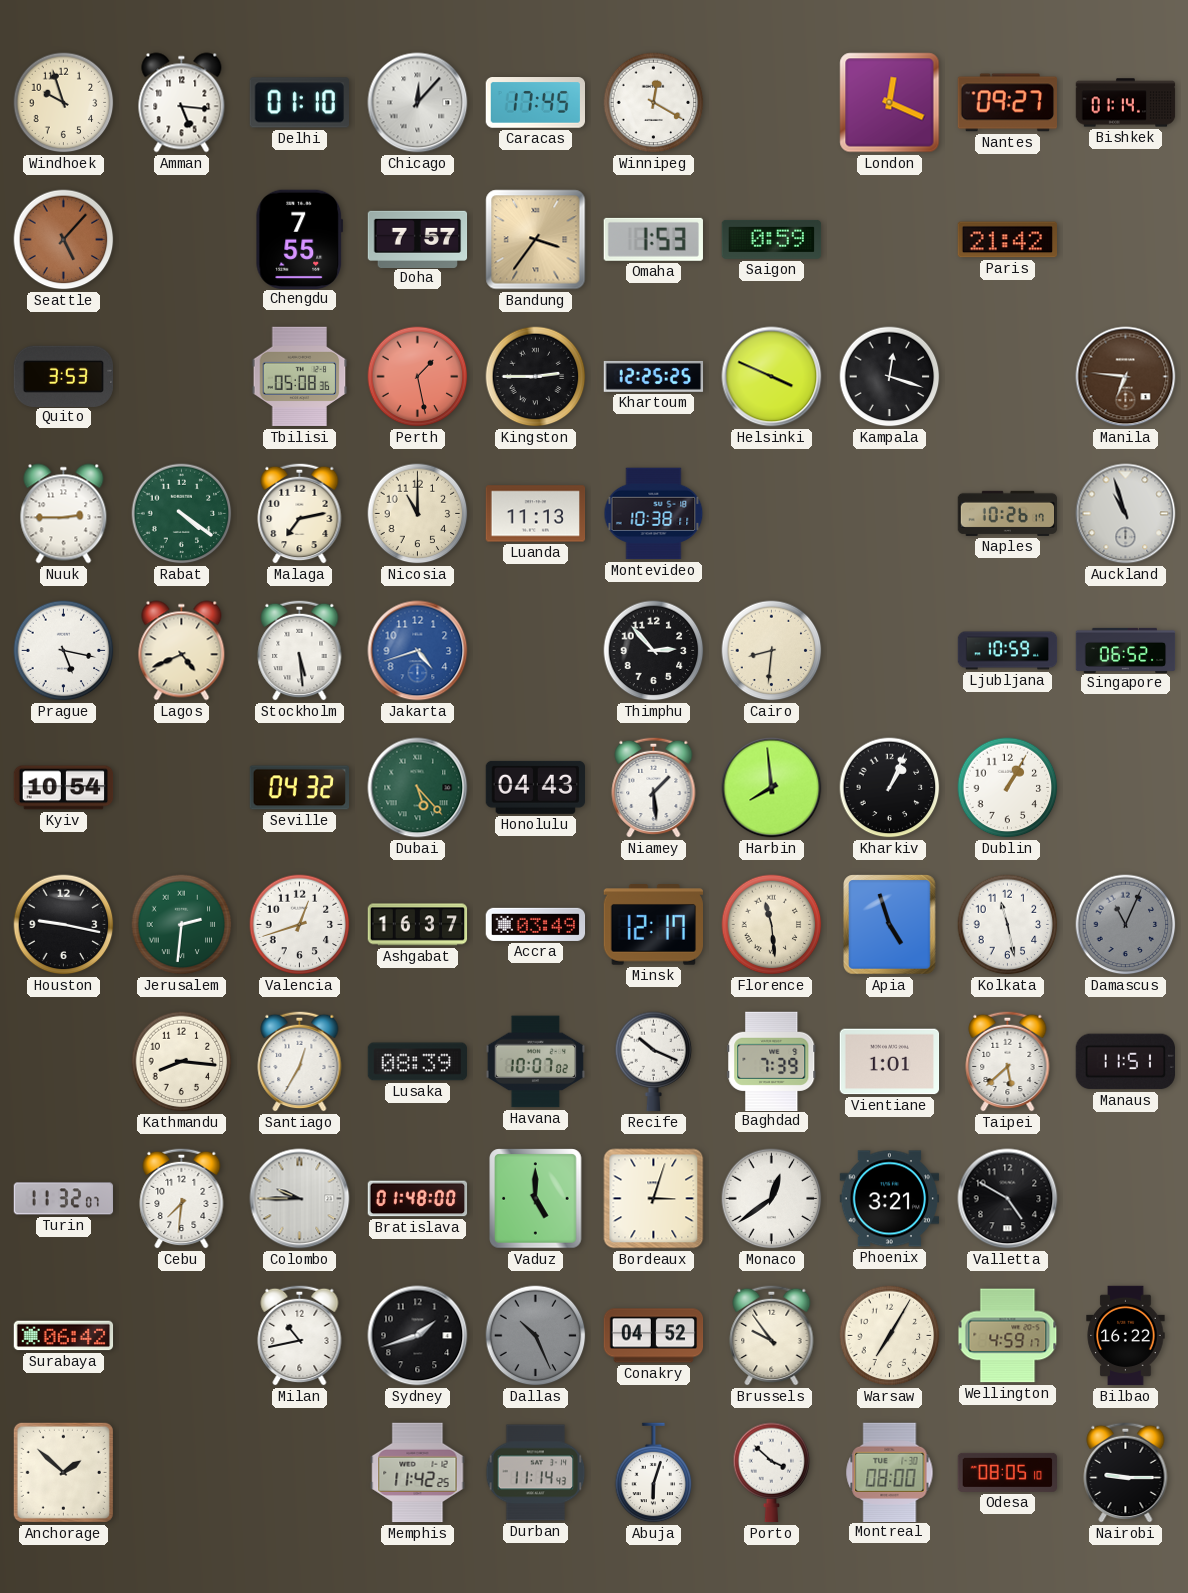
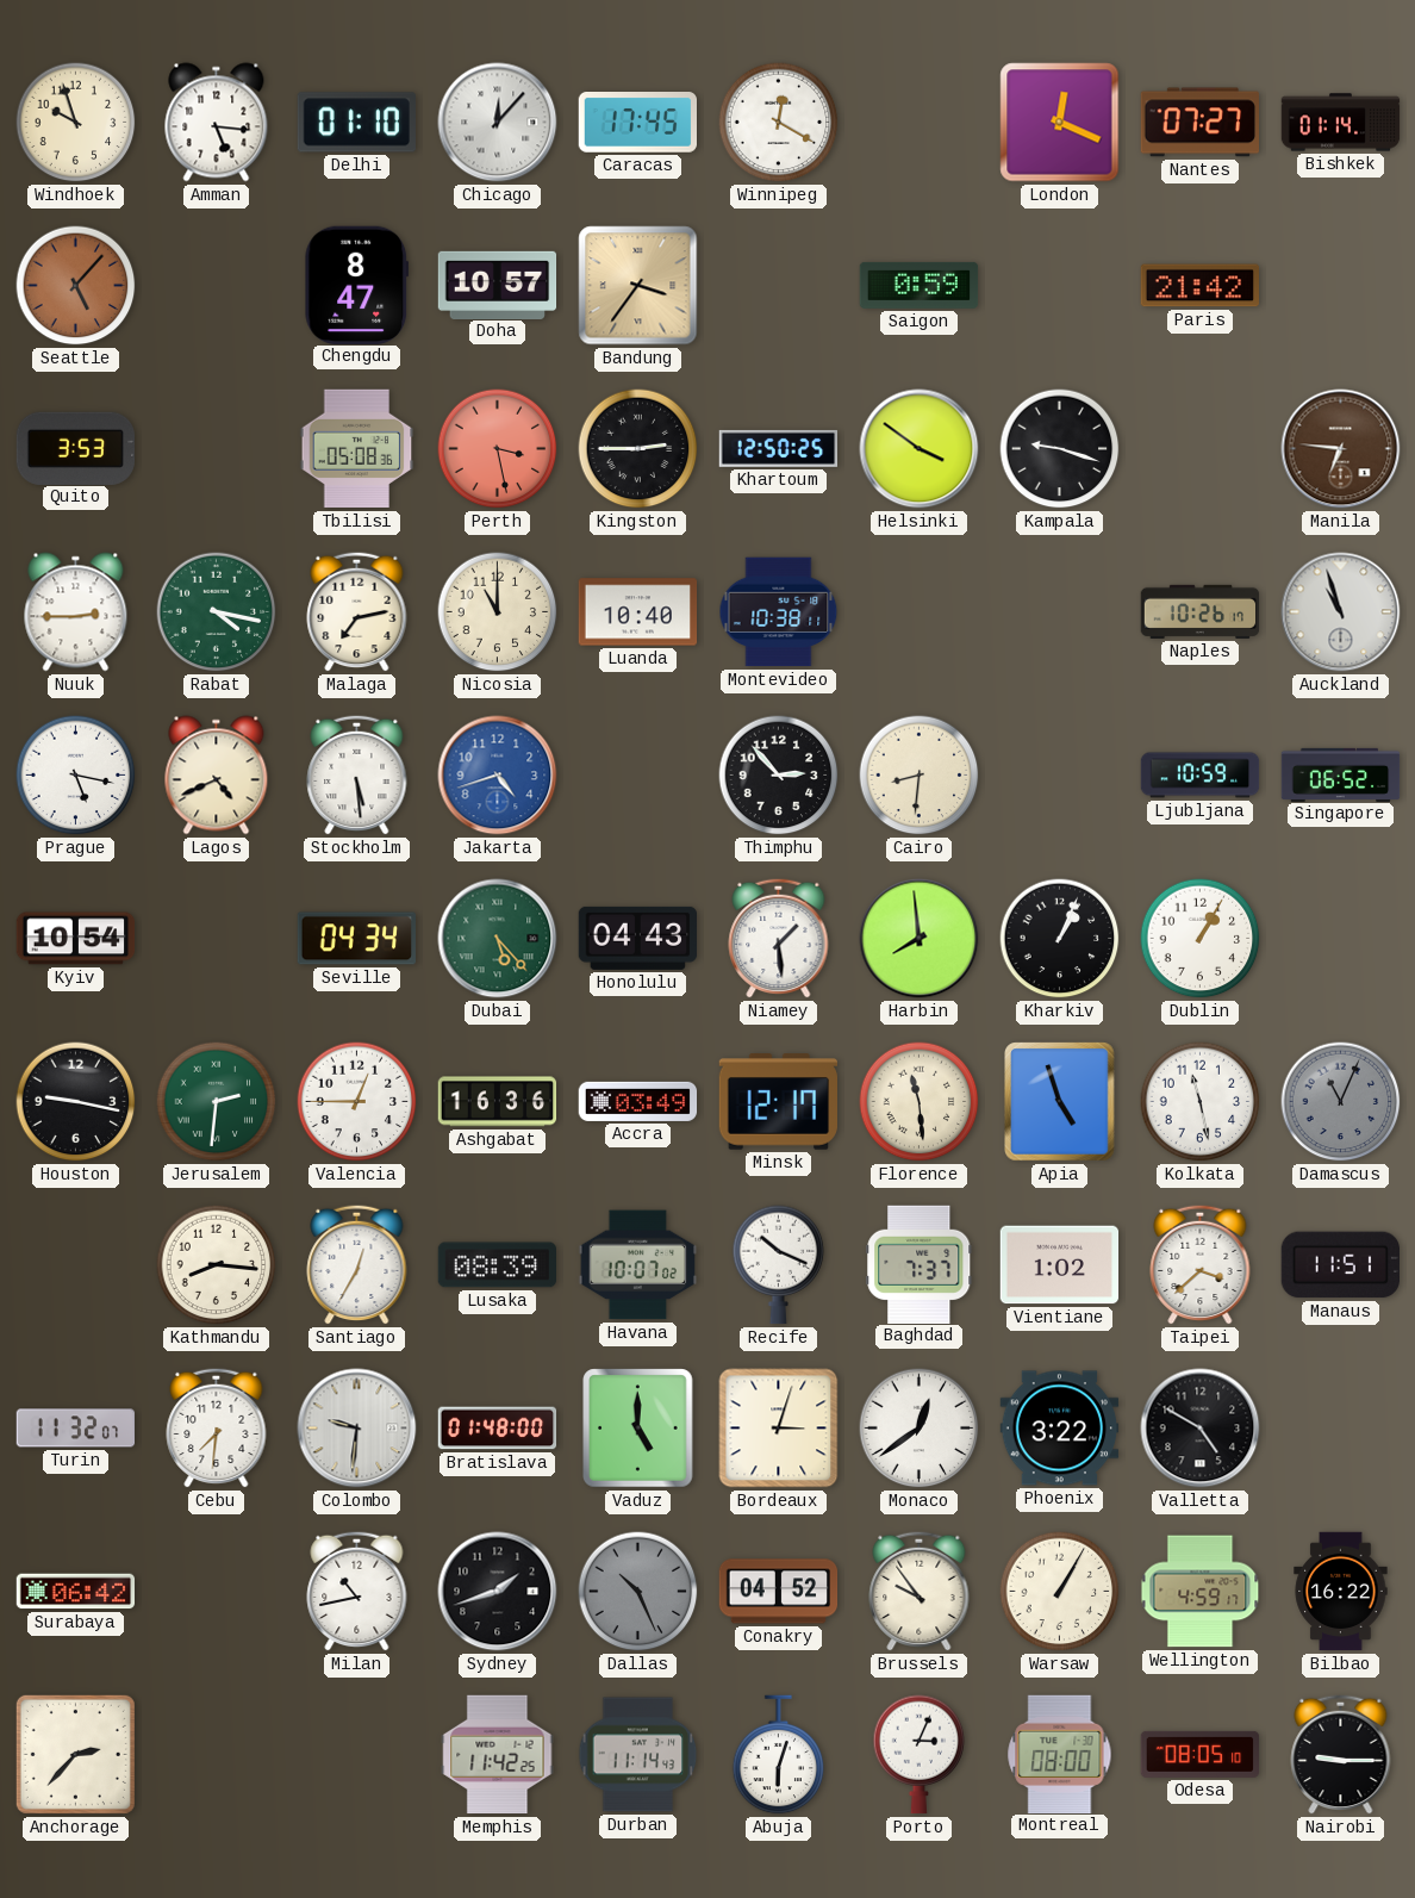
Nantes: 09:27 -> 07:27
Chengdu: 7:55 -> 8:47
Doha: 7:57 -> 10:57
Omaha: 1:53 -> none
Perth: 1:28 -> 3:28
Khartoum: 12:25 -> 12:50
Helsinki: 3:49 -> 3:51
Kampala: 12:18 -> 9:18
Rabat: 4:21 -> 4:17
Luanda: 11:13 -> 10:40
Seville: 04:32 -> 04:34
Valencia: 12:42 -> 12:45
Ashgabat: 16:37 -> 16:36
Baghdad: 7:39 -> 7:37
Vientiane: 1:01 -> 1:02
Taipei: 5:38 -> 3:38
Colombo: 9:45 -> 9:31
Phoenix: 3:21 -> 3:22
Warsaw: 7:05 -> 1:05
Anchorage: 1:52 -> 2:37
Porto: 3:52 -> 3:04
